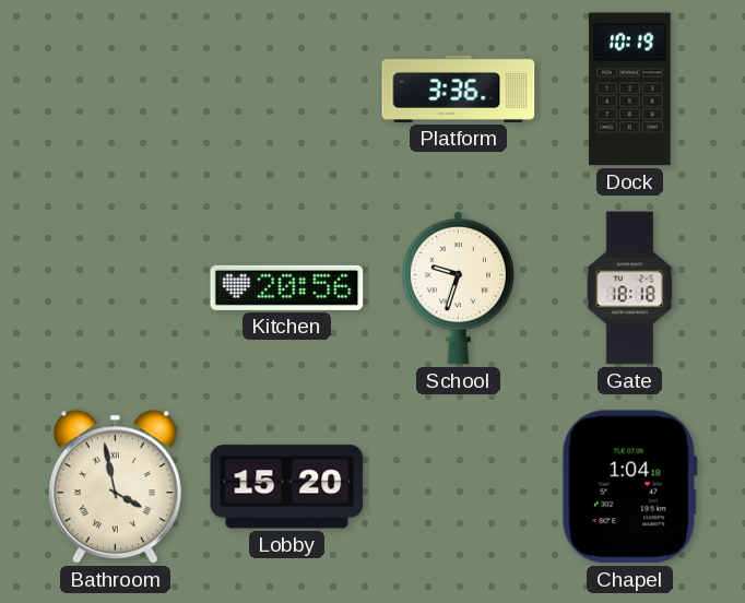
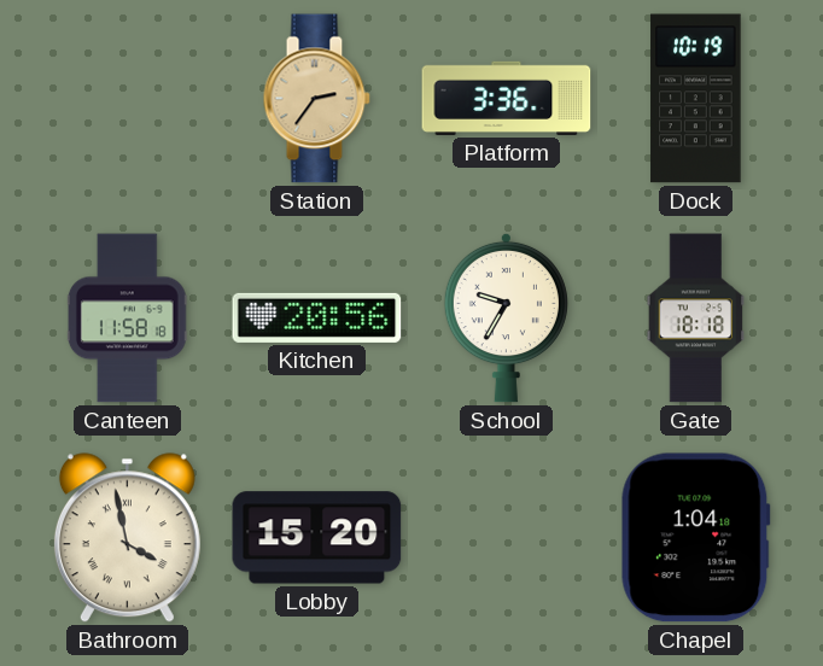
Station: none -> 2:36
Canteen: none -> 11:58
School: 9:33 -> 9:35
